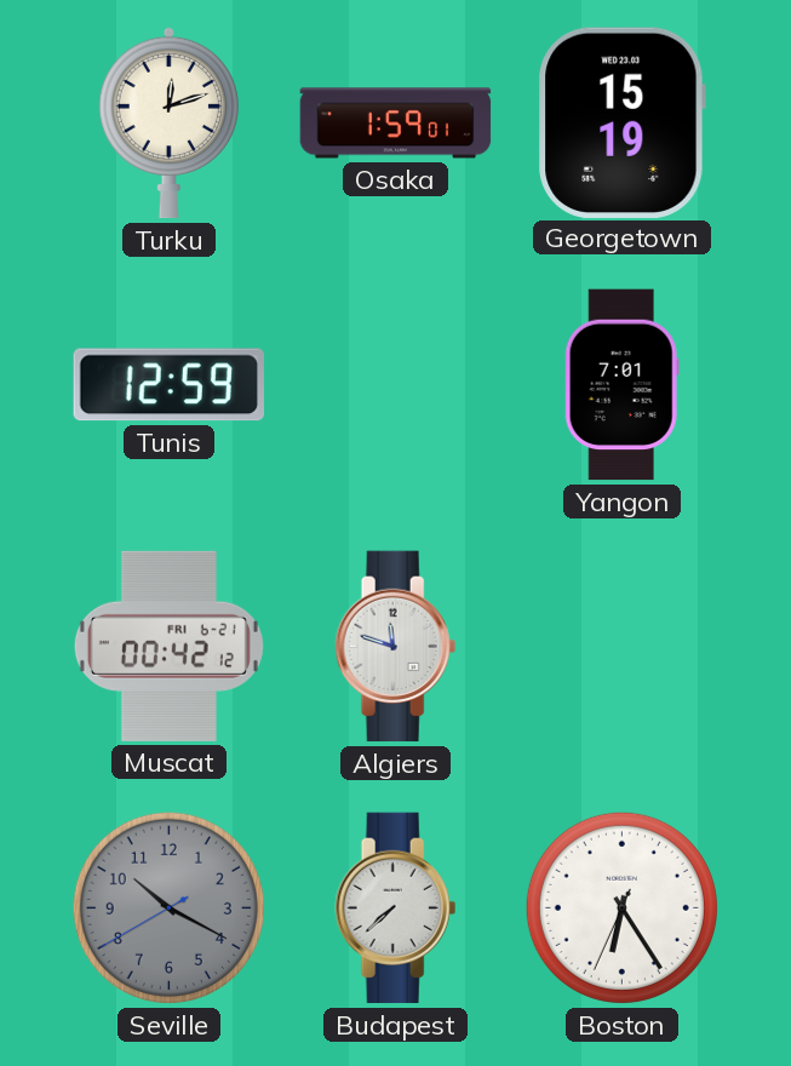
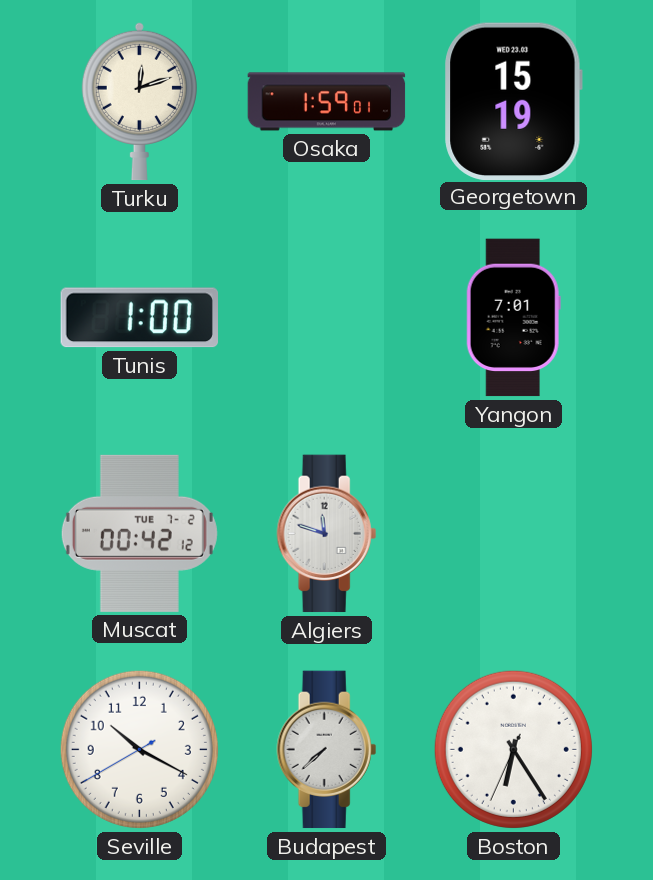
Tunis: 12:59 -> 1:00
Muscat date: FRI 6-21 -> TUE 7-2
Seville dial: grey -> white
